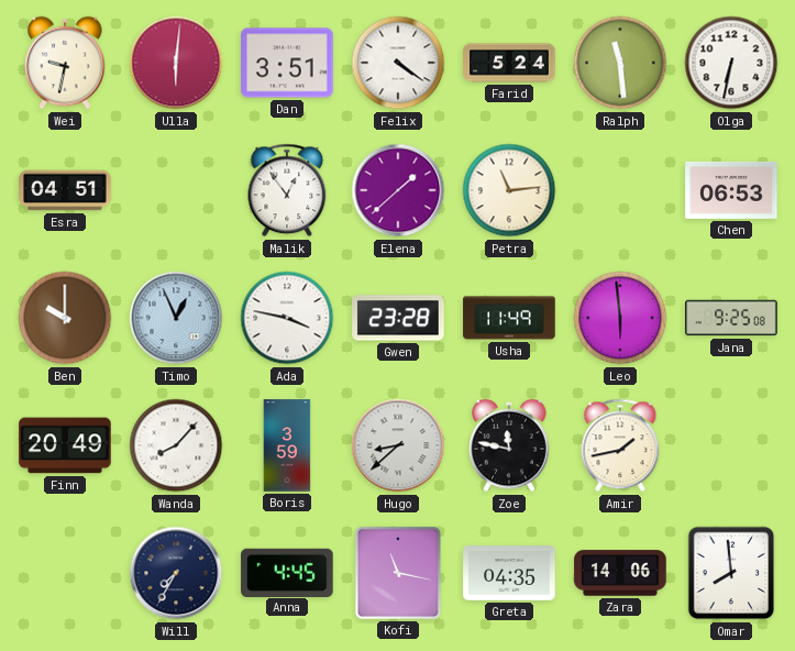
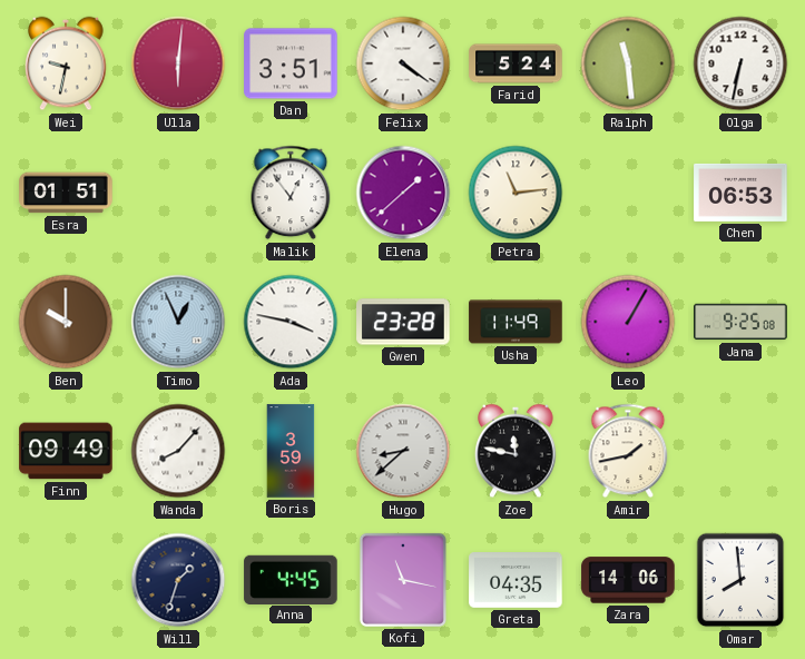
Esra: 04:51 -> 01:51
Leo: 5:59 -> 1:05
Finn: 20:49 -> 09:49
Will: 7:35 -> 1:33
